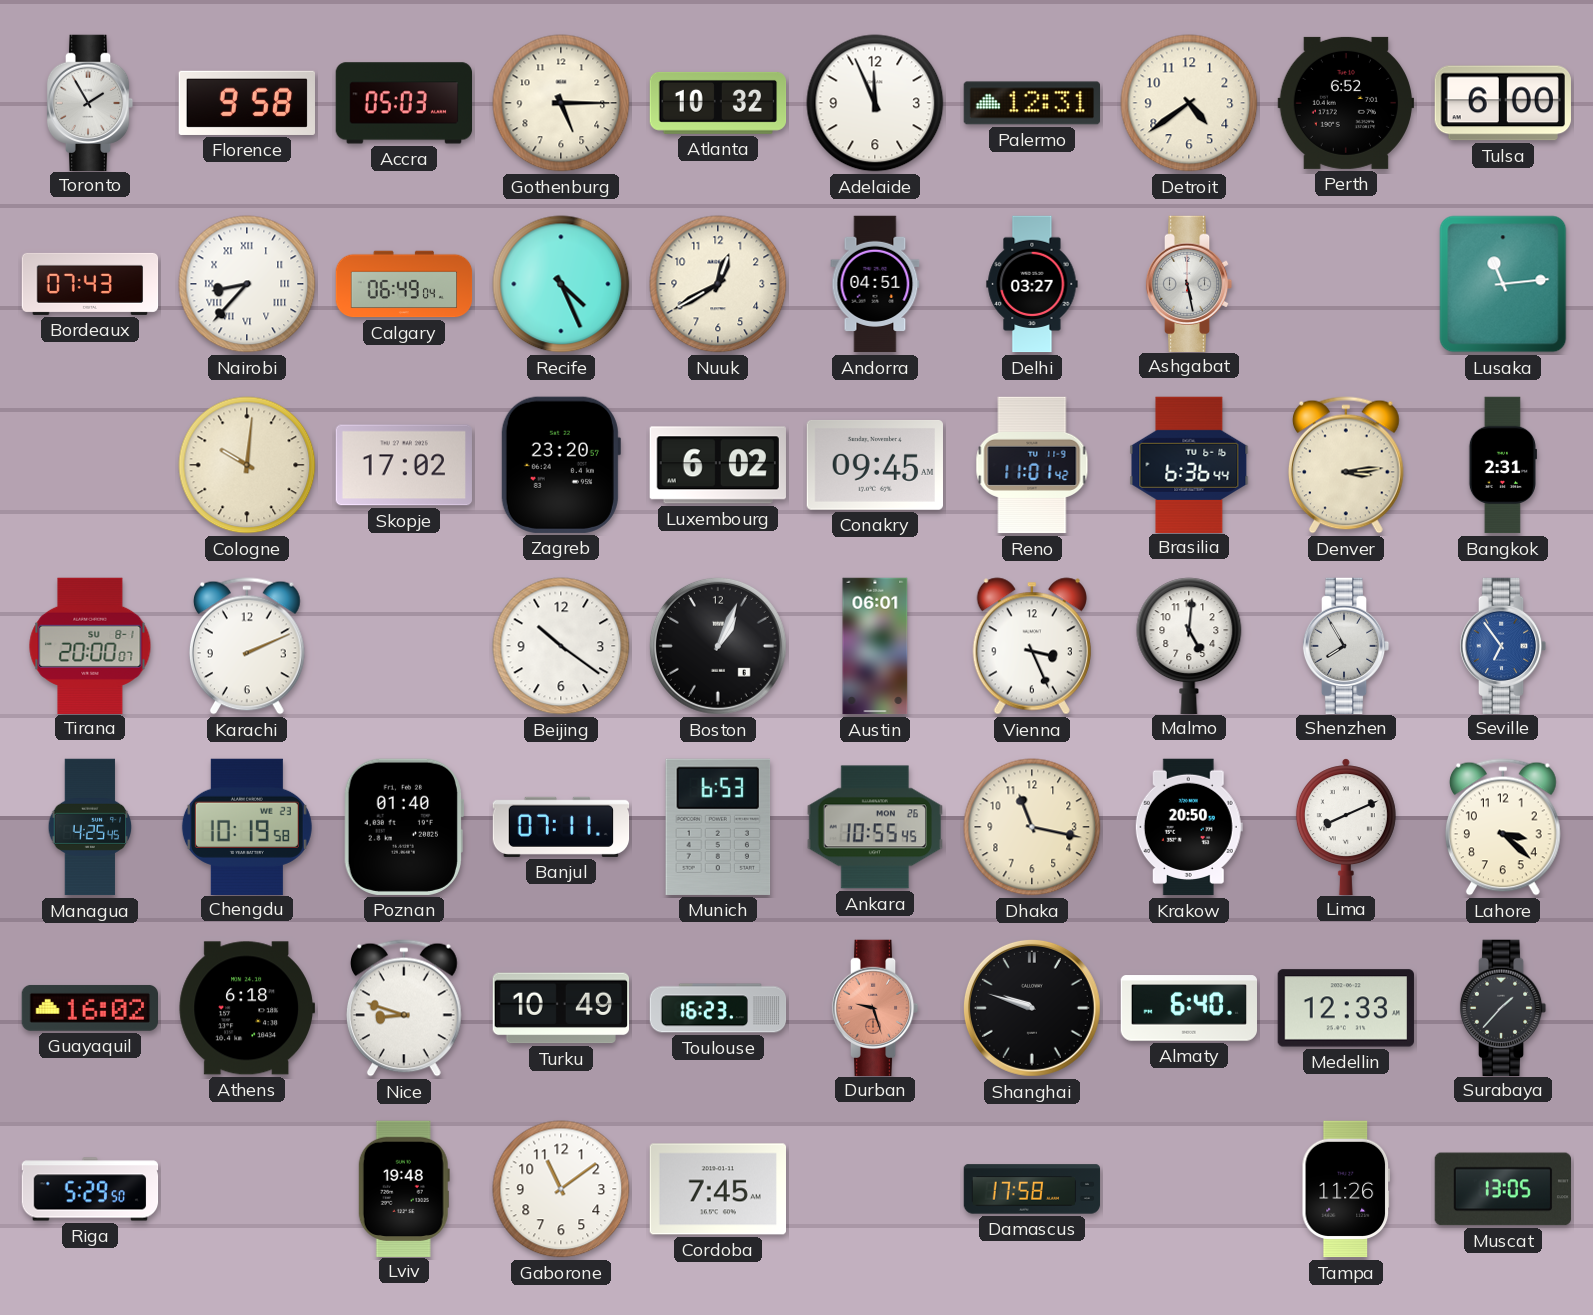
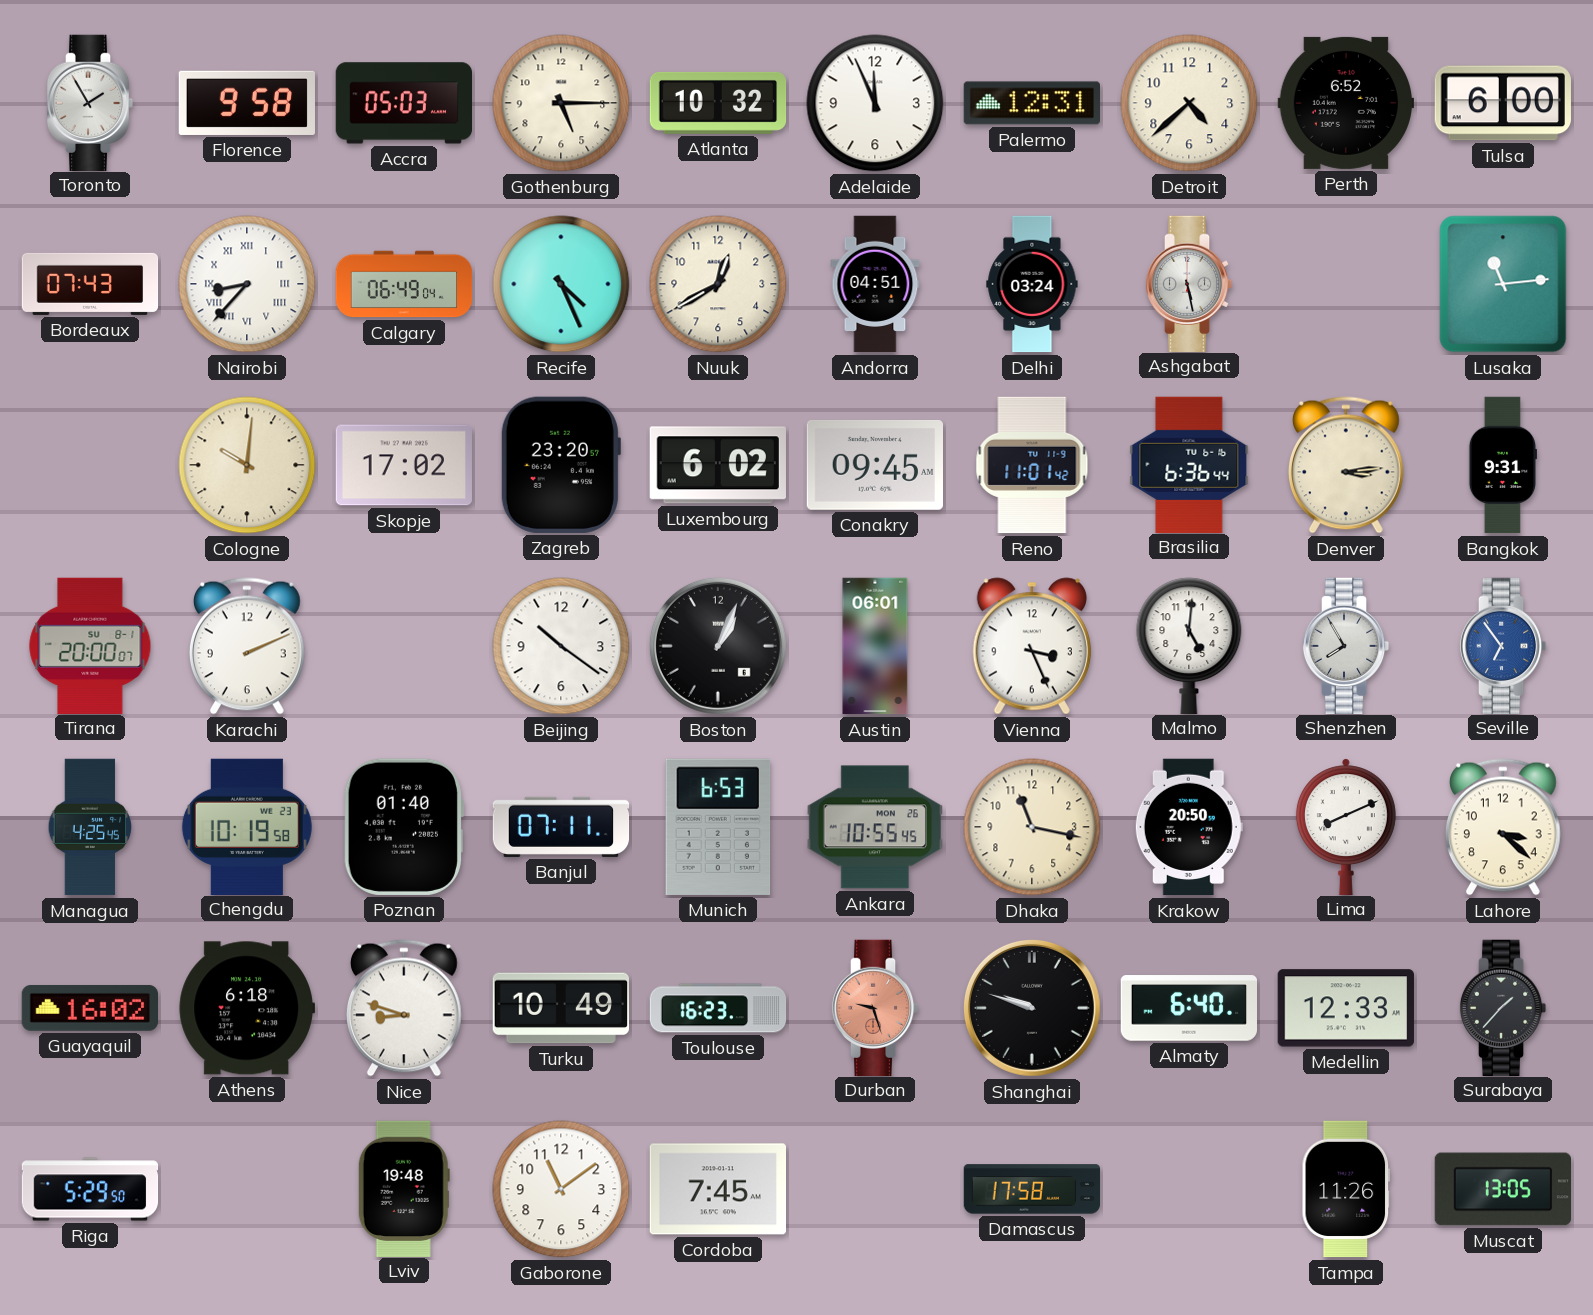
Detroit: 4:39 -> 4:38
Delhi: 03:27 -> 03:24
Bangkok: 2:31 -> 9:31
